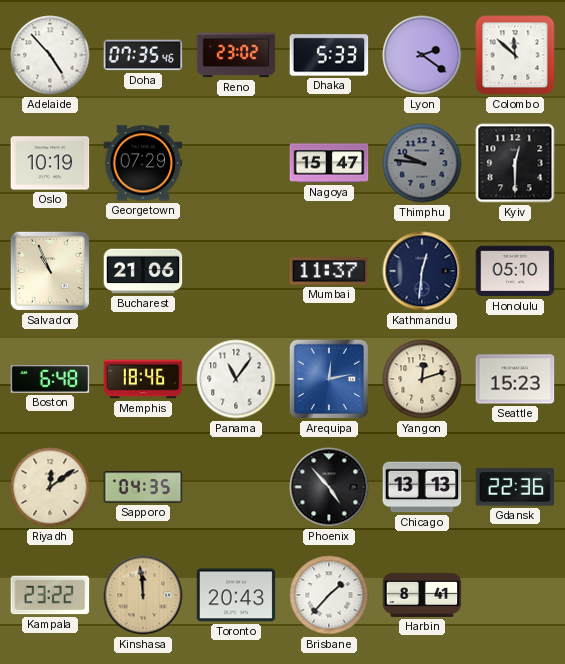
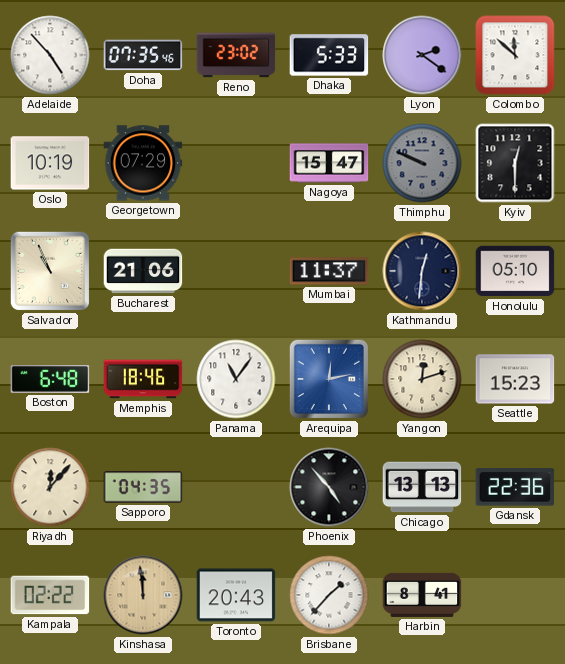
Thimphu: 9:46 -> 9:49
Riyadh: 12:09 -> 12:07
Kampala: 23:22 -> 02:22
